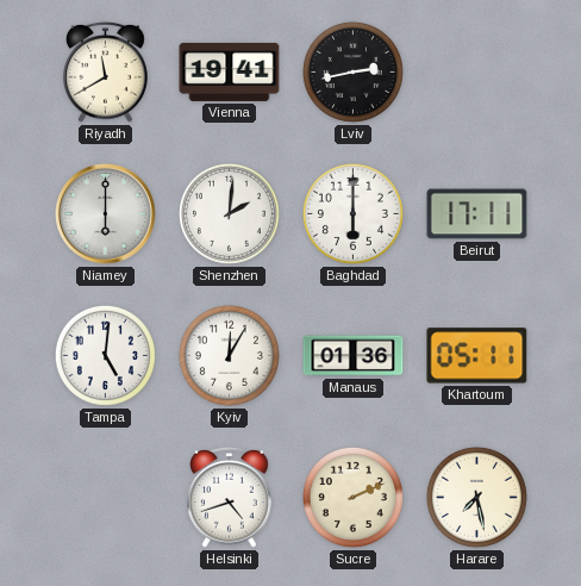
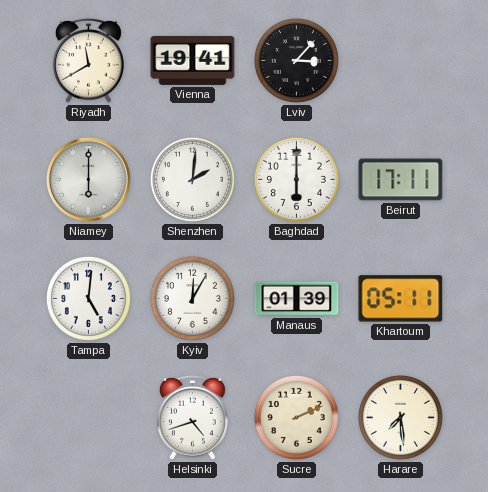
Lviv: 2:43 -> 3:07
Manaus: 01:36 -> 01:39
Harare: 7:28 -> 7:29
